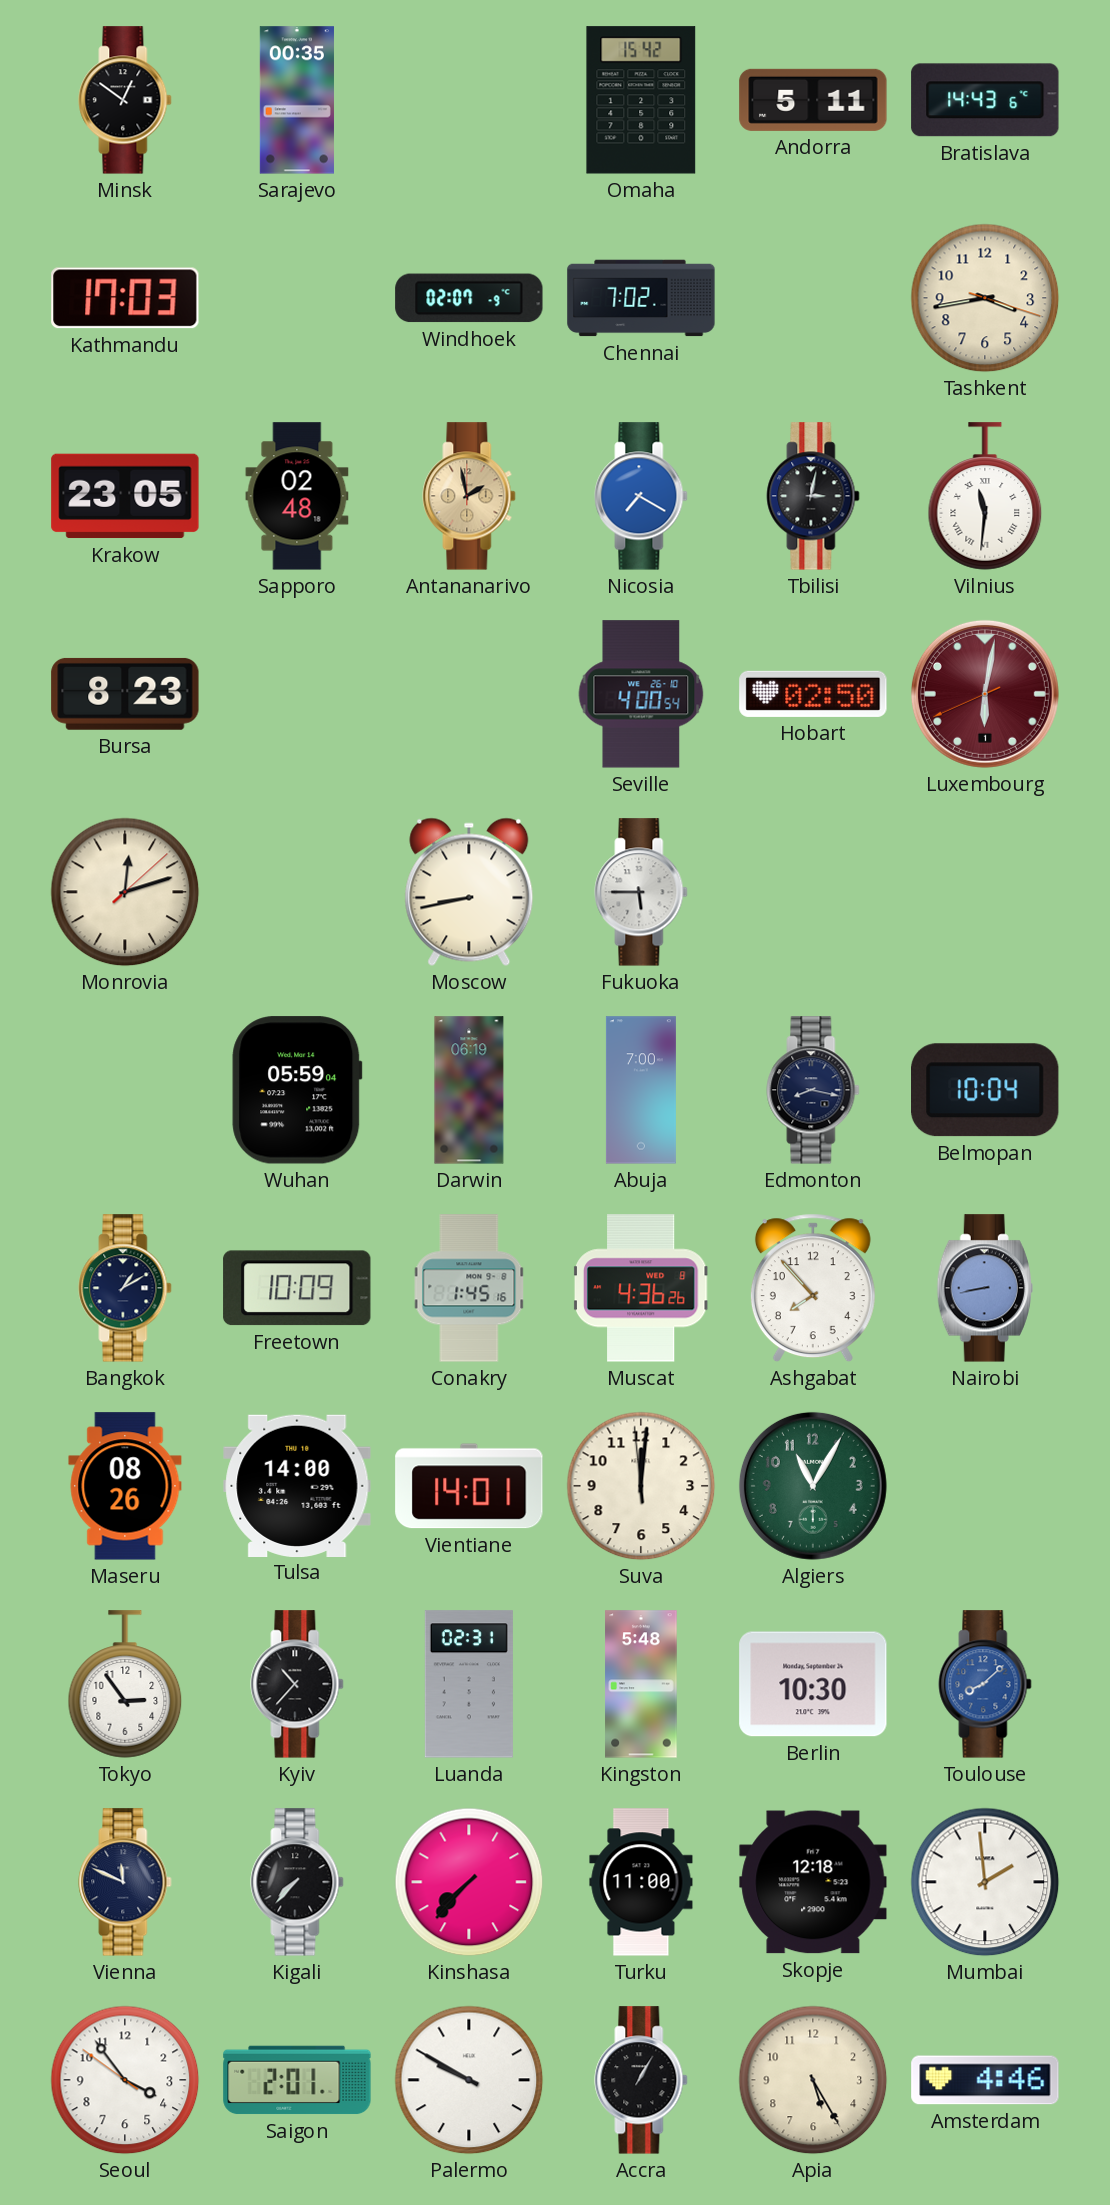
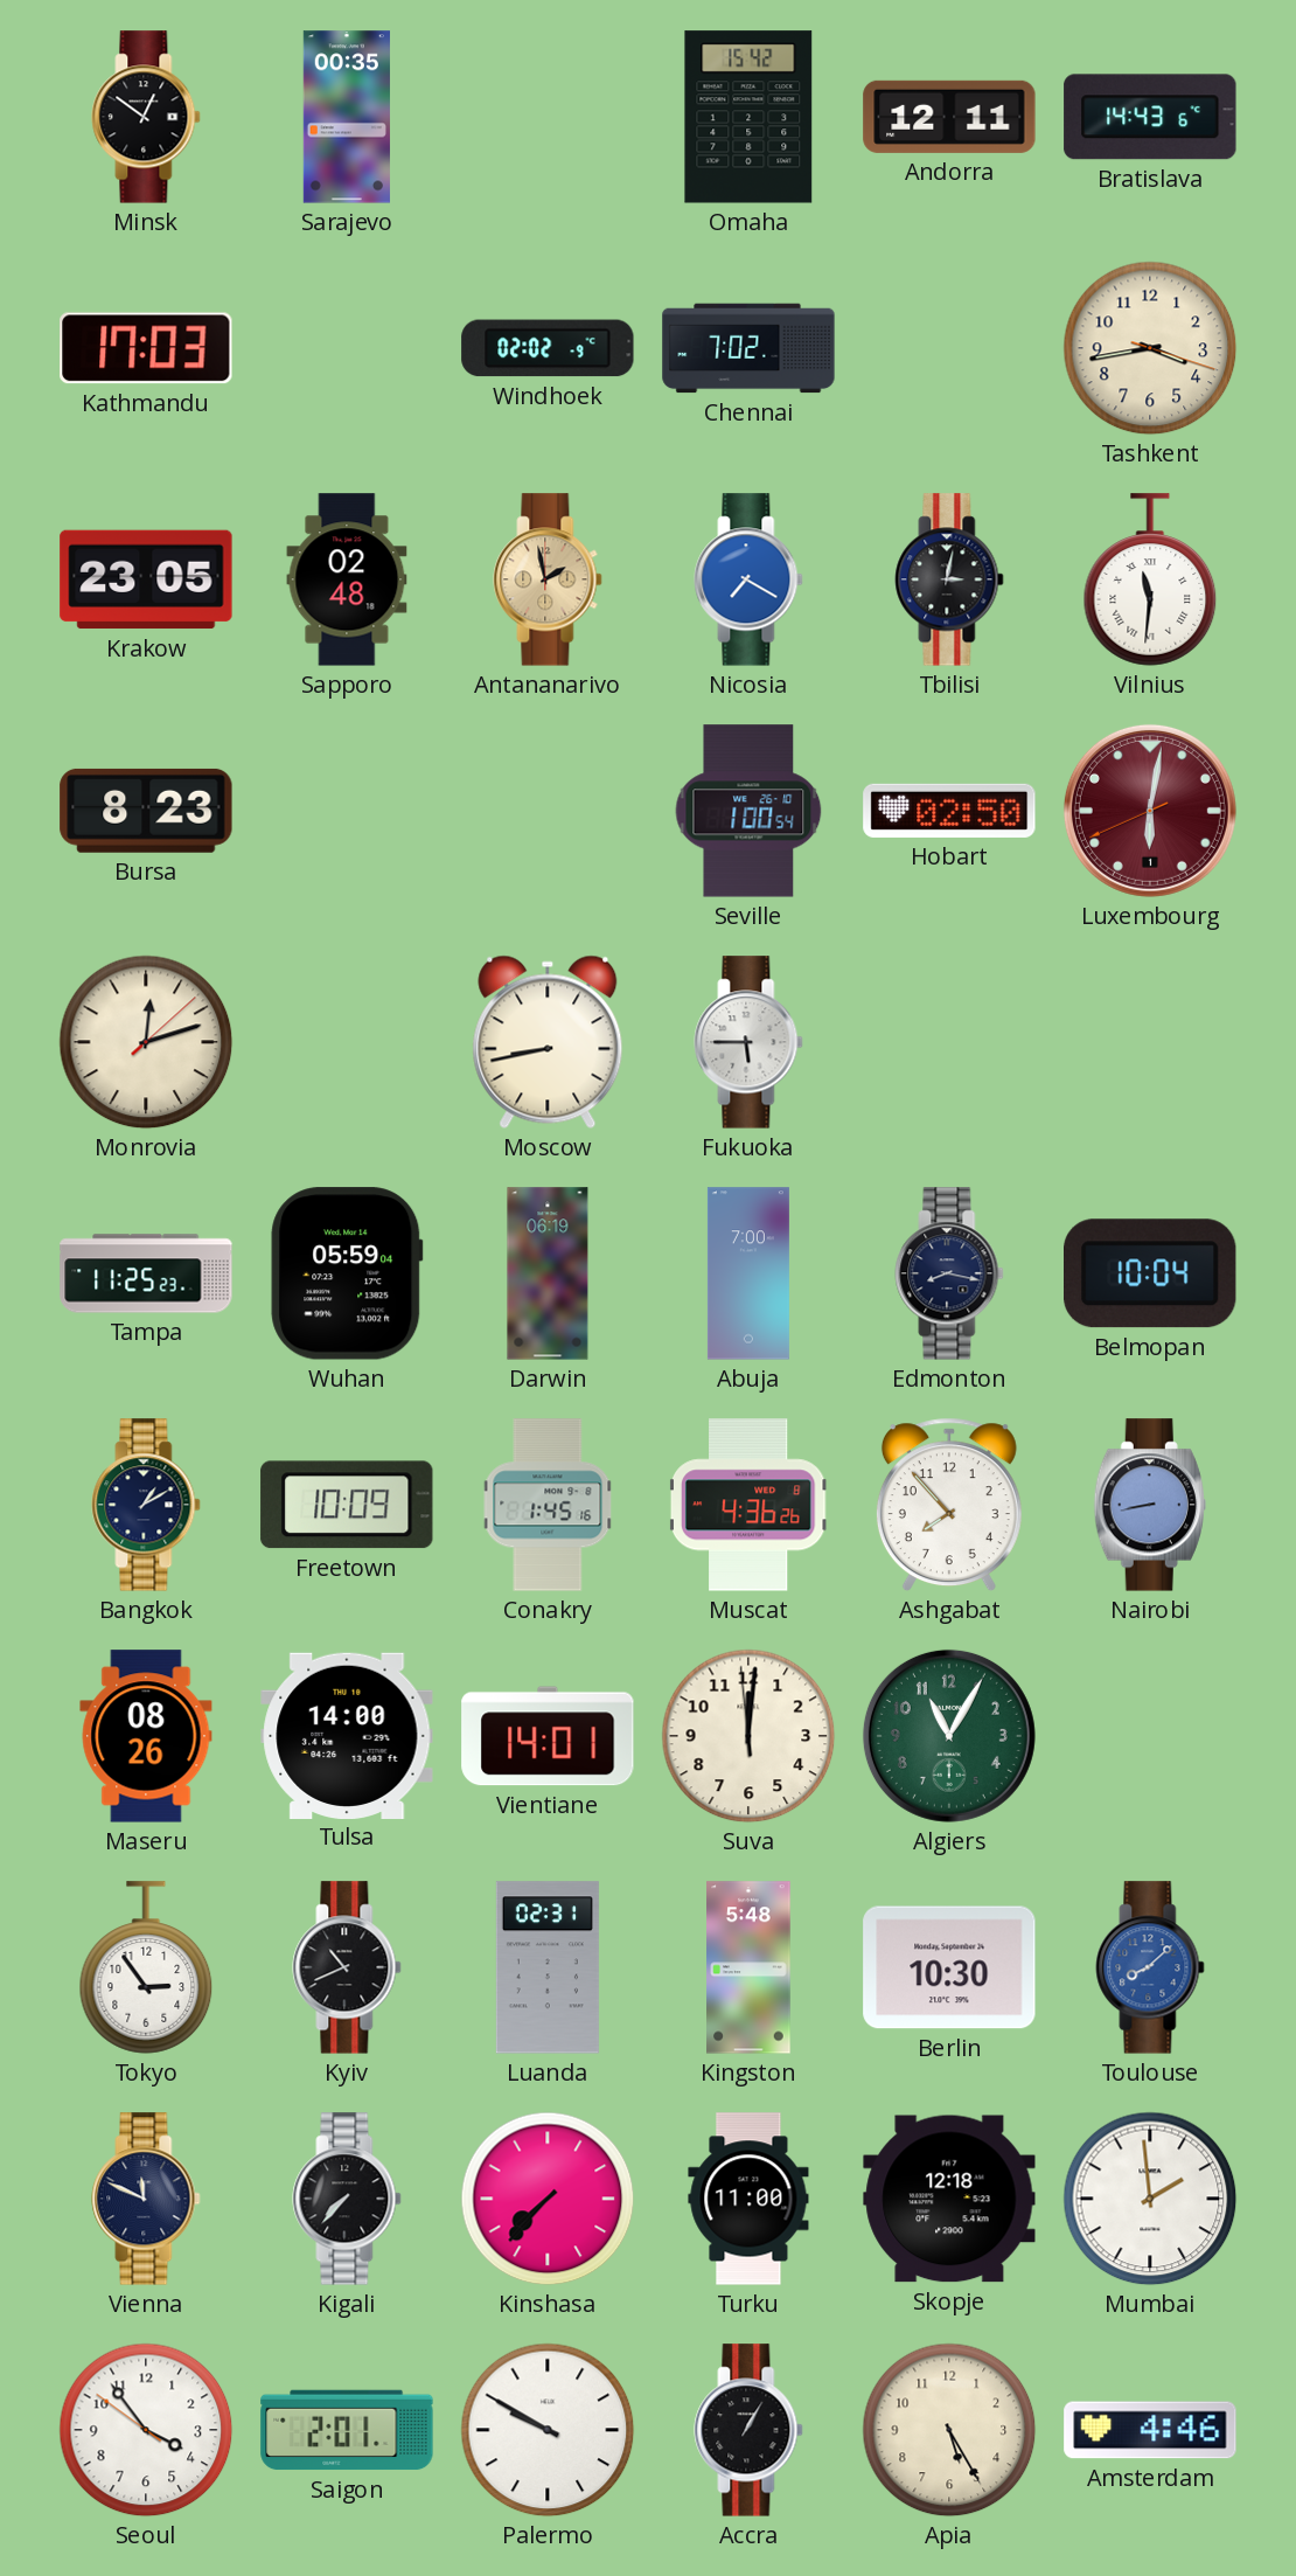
Andorra: 5:11 -> 12:11
Windhoek: 02:07 -> 02:02
Seville: 4:00 -> 1:00
Tampa: none -> 11:25
Kyiv: 10:37 -> 10:41
